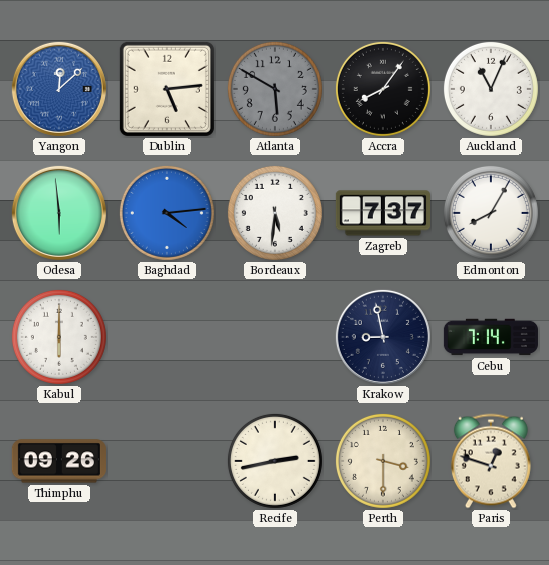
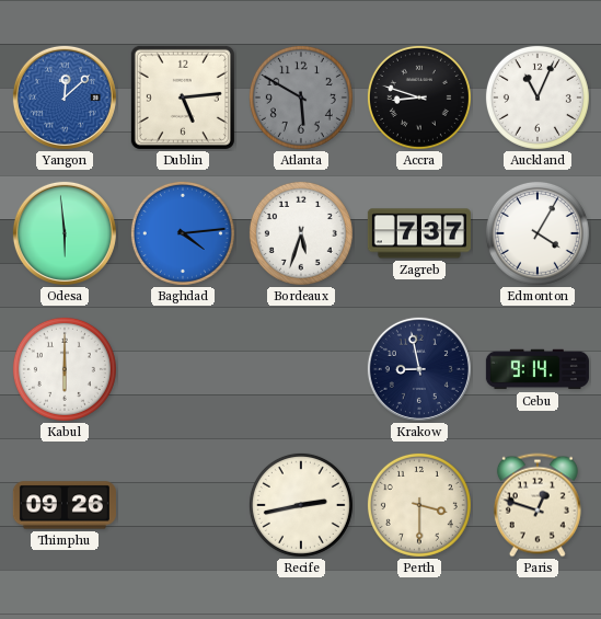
Accra: 8:06 -> 8:48
Bordeaux: 5:31 -> 5:33
Edmonton: 8:05 -> 4:05
Cebu: 7:14 -> 9:14
